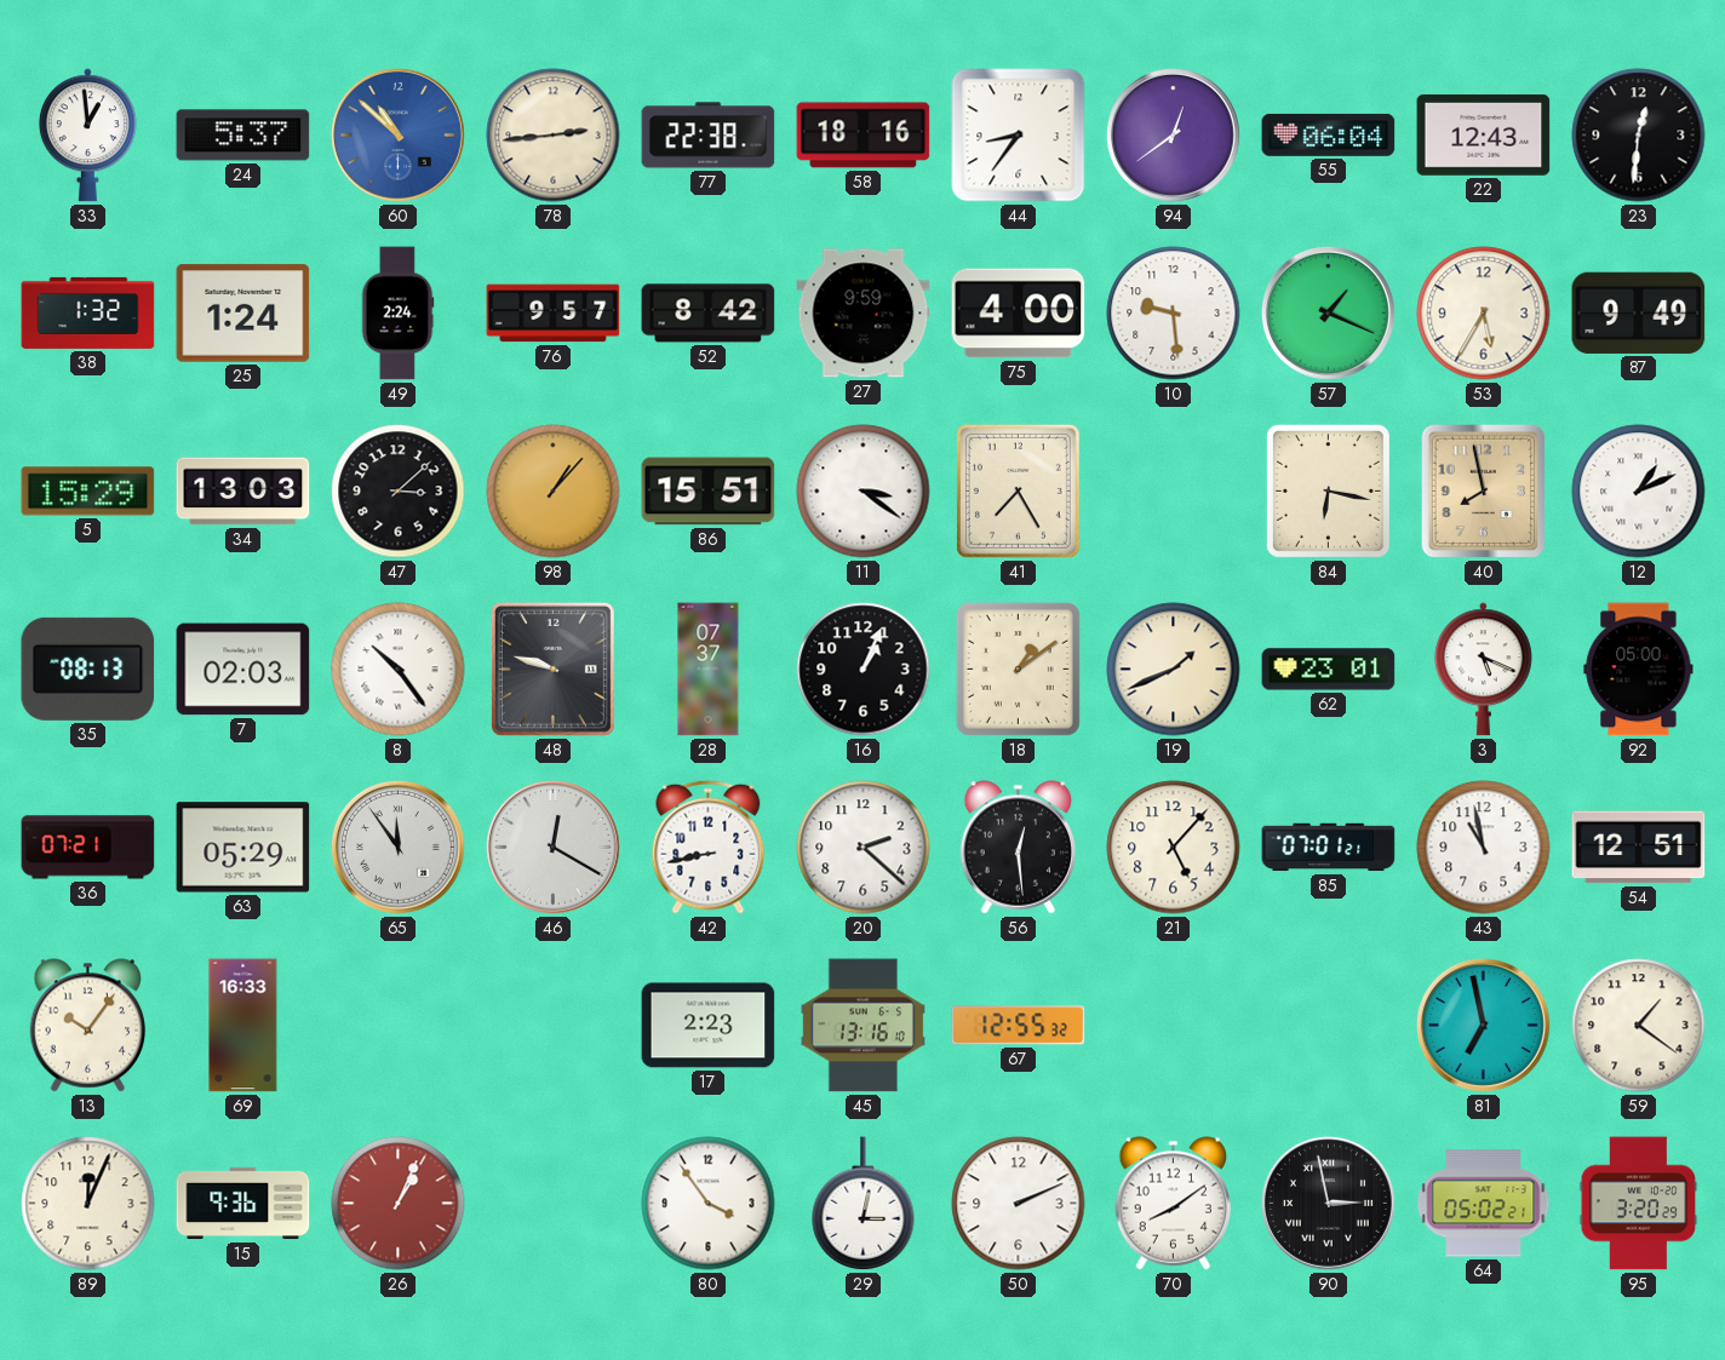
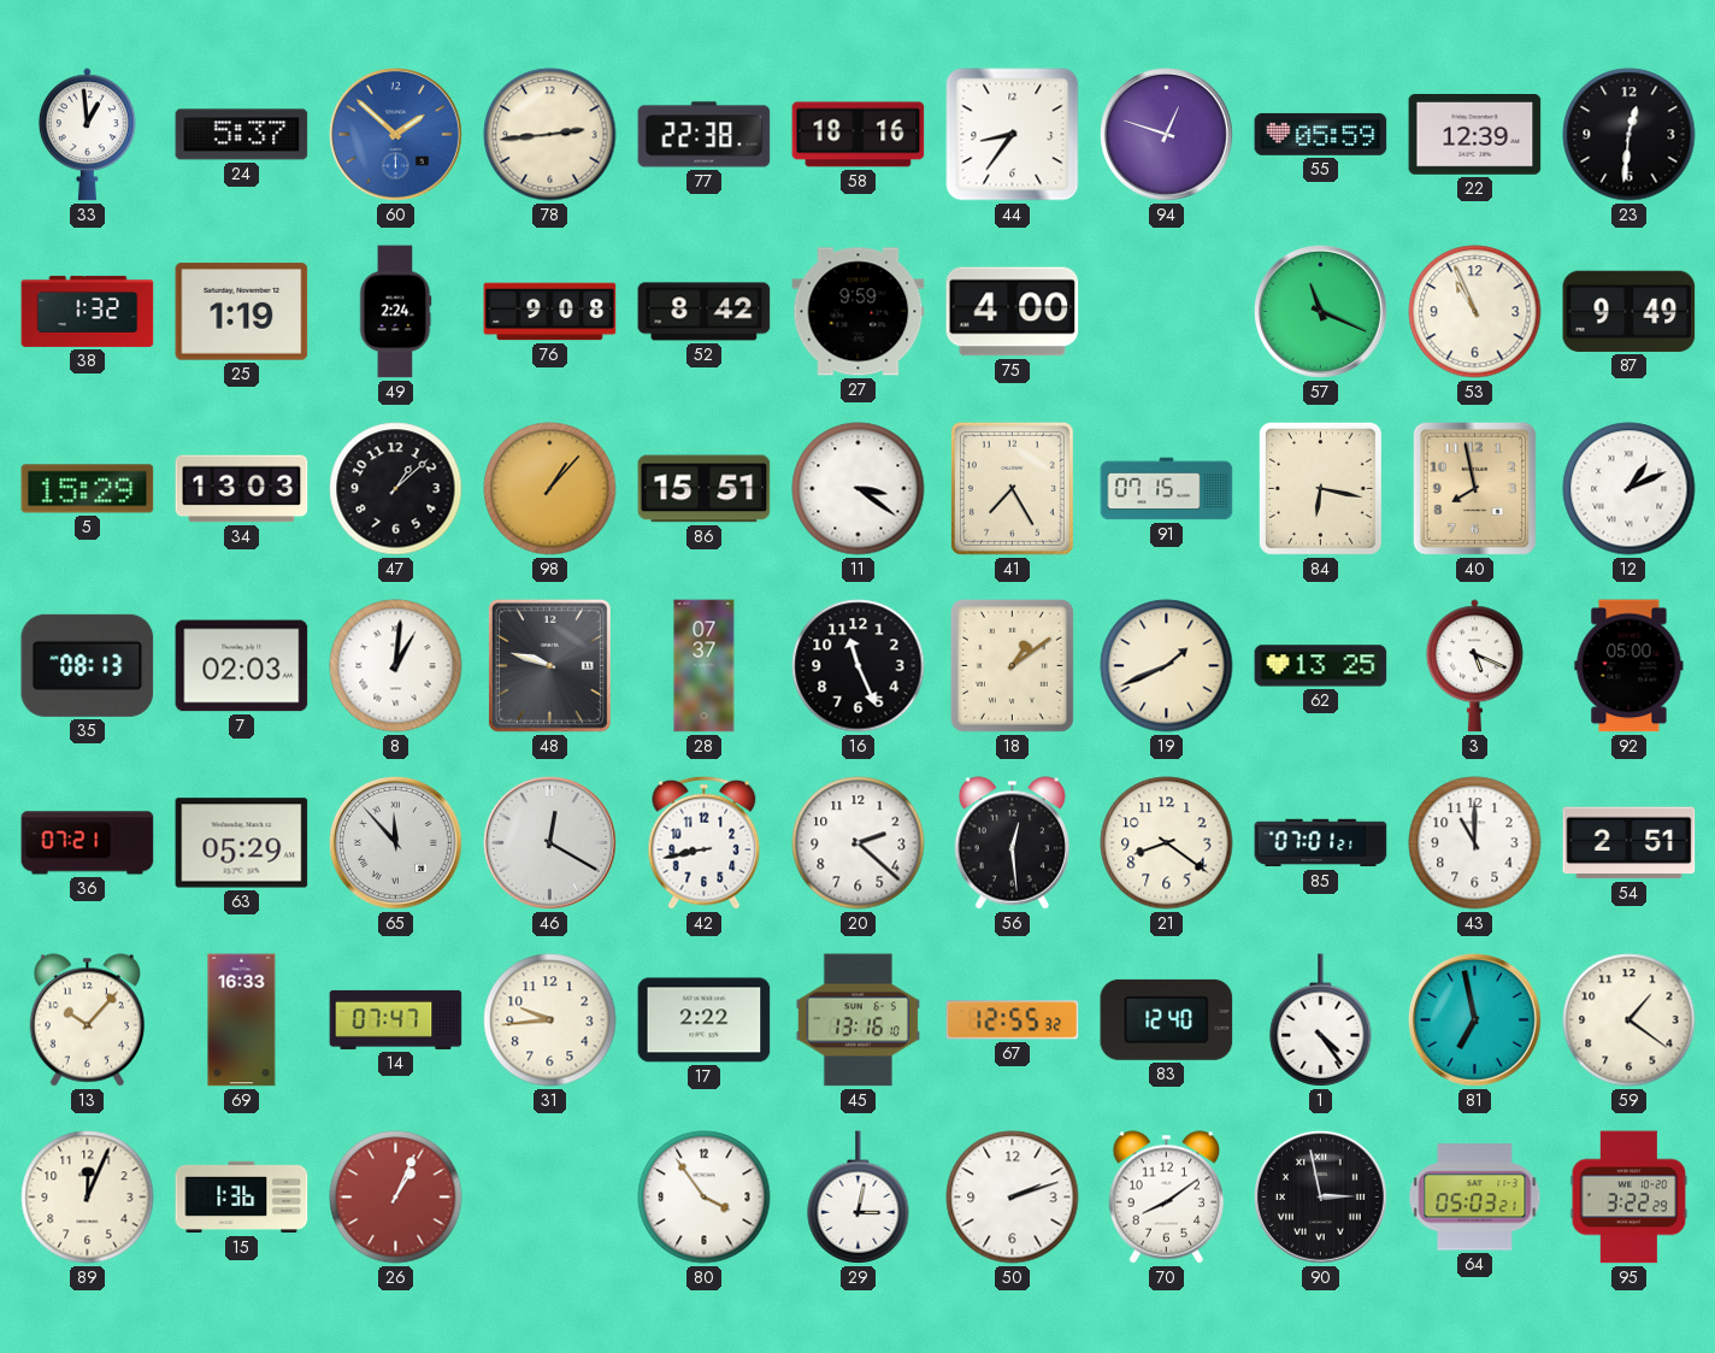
60: 10:52 -> 1:52
94: 12:39 -> 12:48
55: 06:04 -> 05:59
22: 12:43 -> 12:39
25: 1:24 -> 1:19
76: 9:57 -> 9:08
10: 9:29 -> none
57: 1:19 -> 11:19
53: 5:35 -> 10:56
47: 3:08 -> 1:08
91: none -> 07:15
8: 10:24 -> 1:01
16: 1:04 -> 11:26
62: 23:01 -> 13:25
65: 11:54 -> 11:53
21: 5:07 -> 8:21
43: 10:58 -> 11:00
54: 12:51 -> 2:51
13: 10:06 -> 10:07
14: none -> 07:47
31: none -> 9:44
17: 2:23 -> 2:22
83: none -> 12:40
1: none -> 4:24
15: 9:36 -> 1:36
50: 2:11 -> 2:12
64: 05:02 -> 05:03
95: 3:20 -> 3:22
